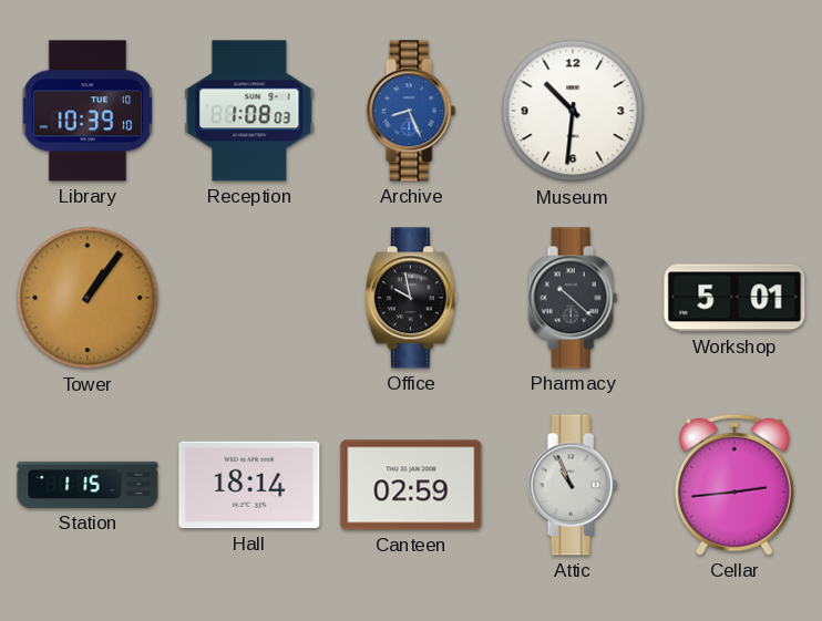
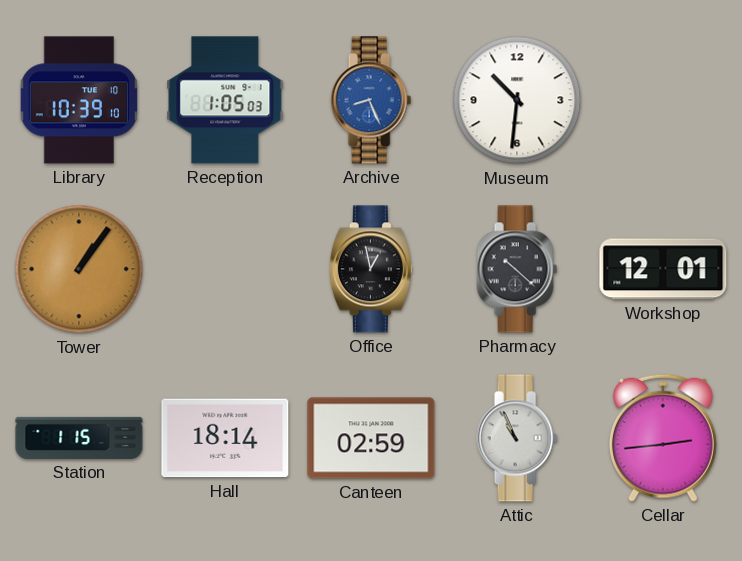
Reception: 1:08 -> 1:05
Office: 9:58 -> 12:58
Workshop: 5:01 -> 12:01
